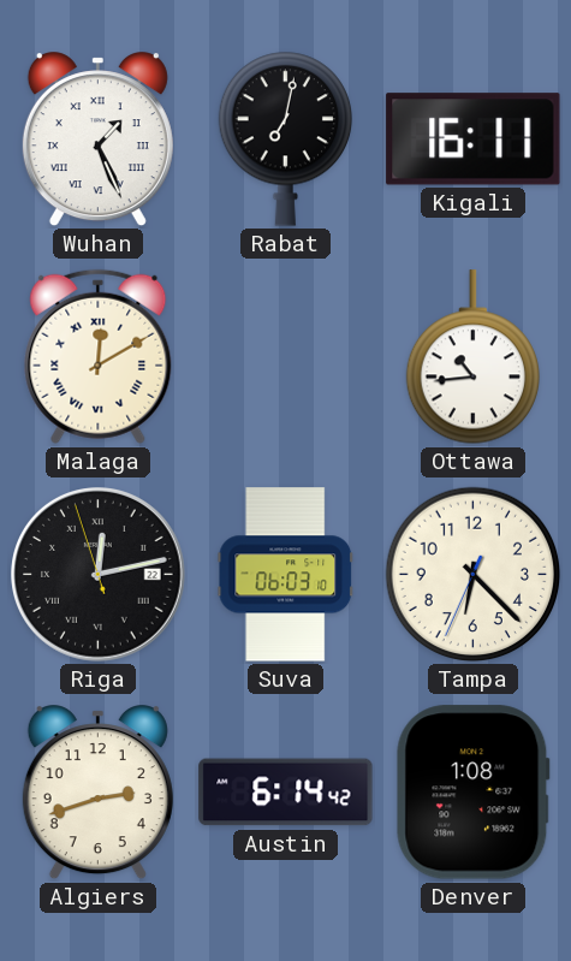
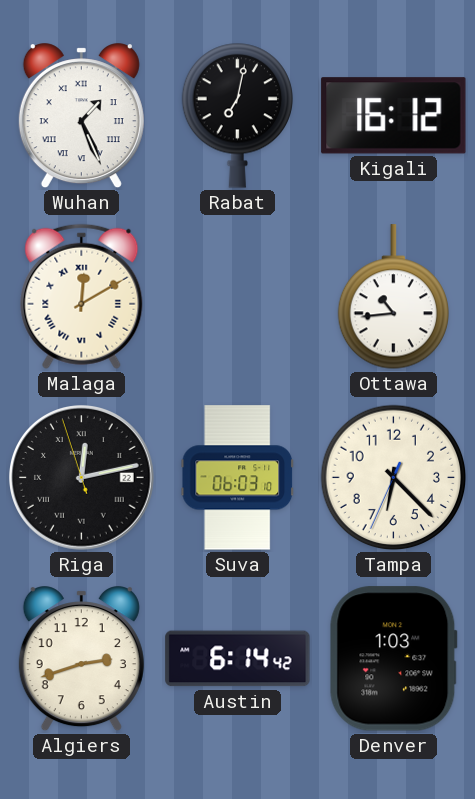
Kigali: 16:11 -> 16:12
Denver: 1:08 -> 1:03
